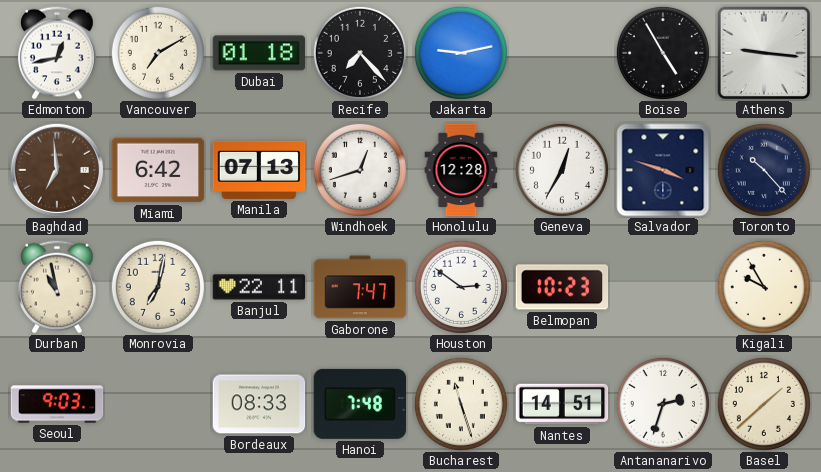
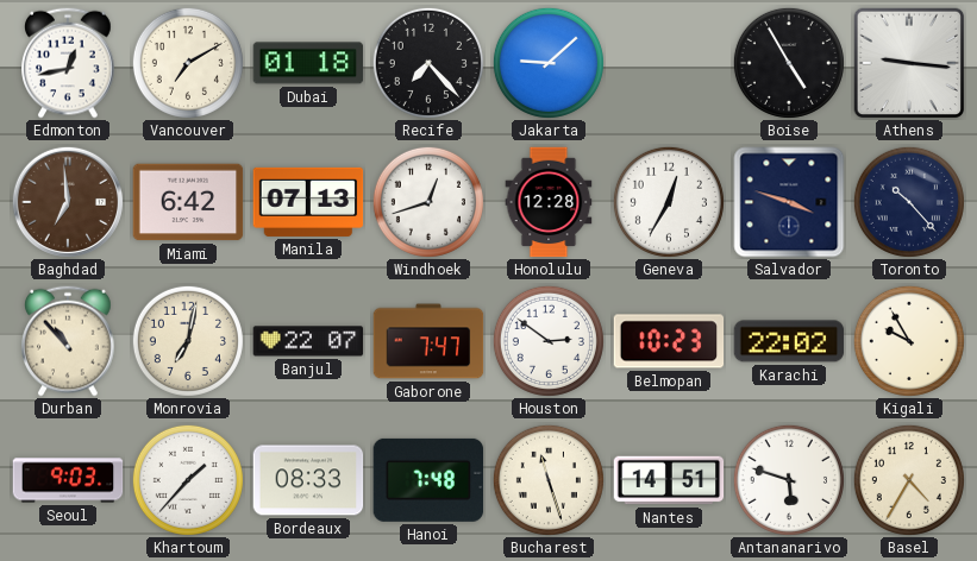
Jakarta: 9:13 -> 9:08
Durban: 10:58 -> 10:53
Banjul: 22:11 -> 22:07
Karachi: none -> 22:02
Khartoum: none -> 1:37
Antananarivo: 2:33 -> 5:48
Basel: 1:38 -> 4:35
